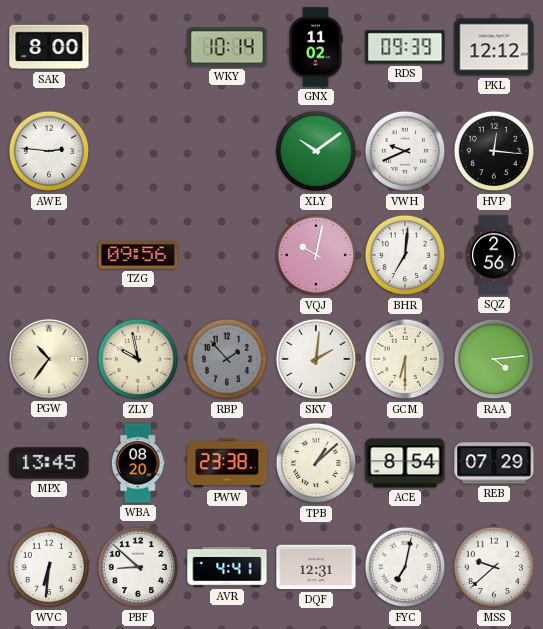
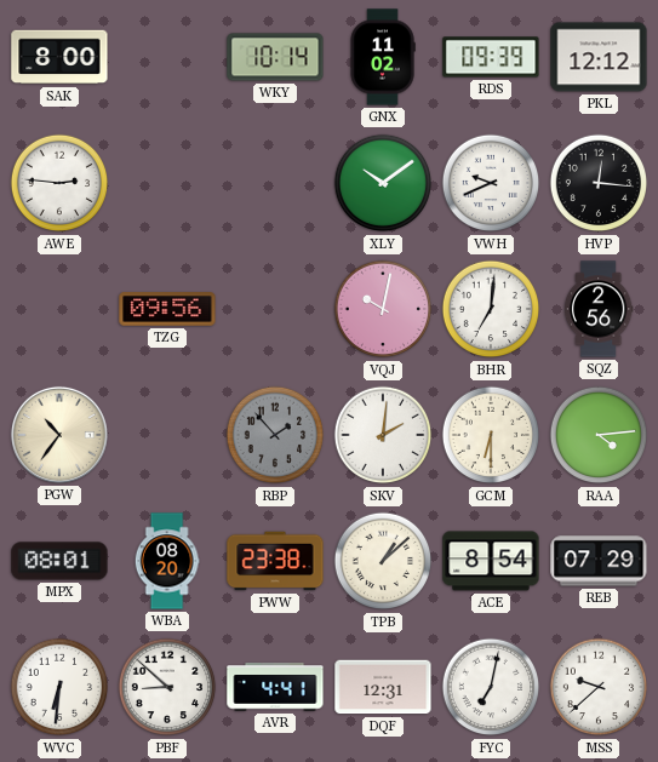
ZLY: 9:58 -> none
MPX: 13:45 -> 08:01
